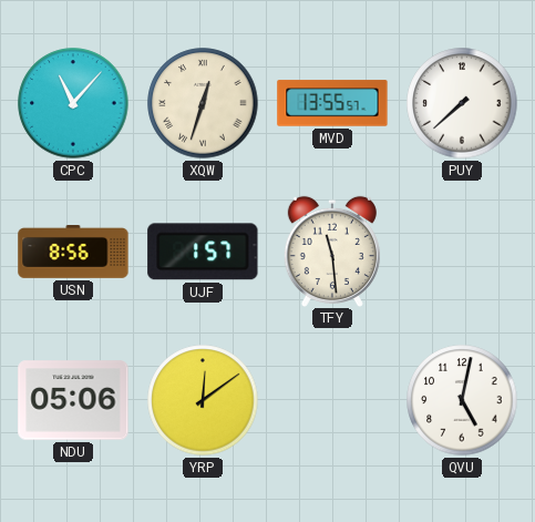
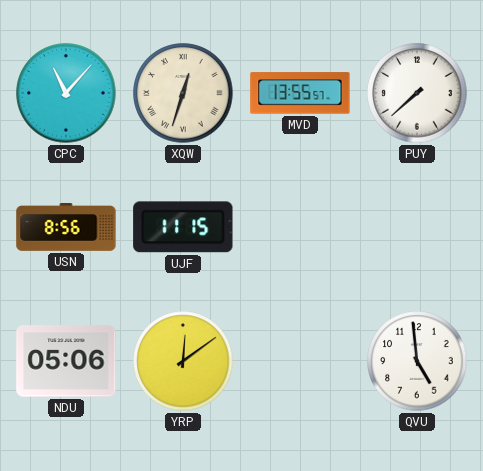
UJF: 1:57 -> 11:15
TFY: 11:29 -> none
QVU: 5:02 -> 4:59
